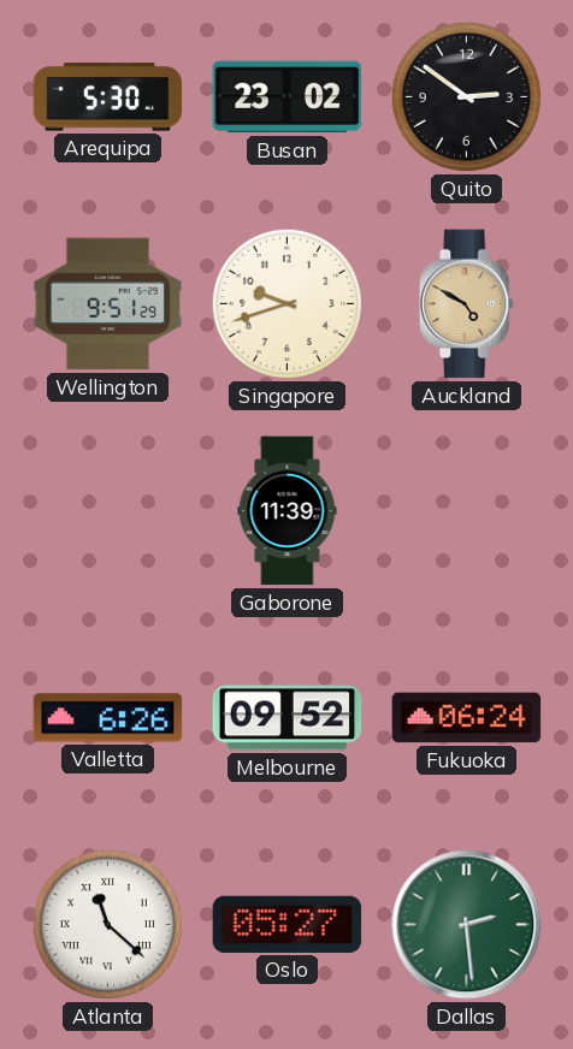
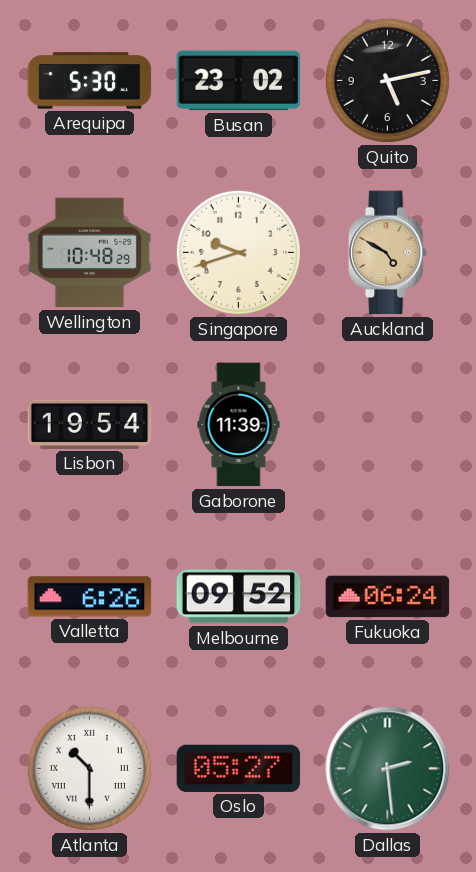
Quito: 2:51 -> 5:13
Wellington: 9:51 -> 10:48
Lisbon: none -> 19:54
Atlanta: 11:22 -> 10:30
